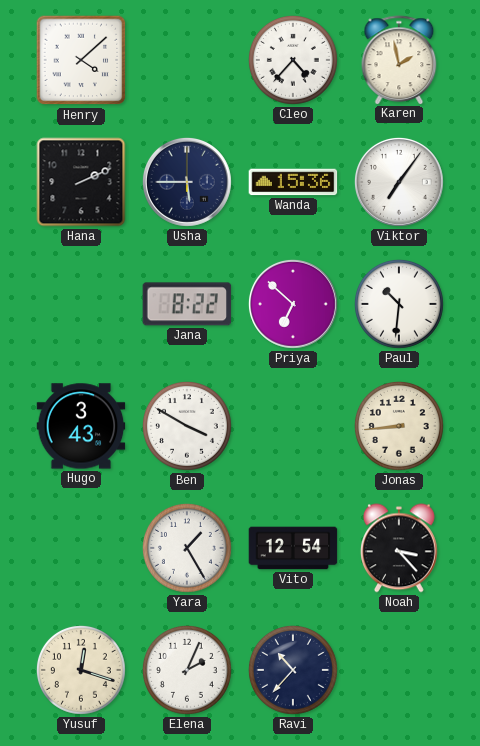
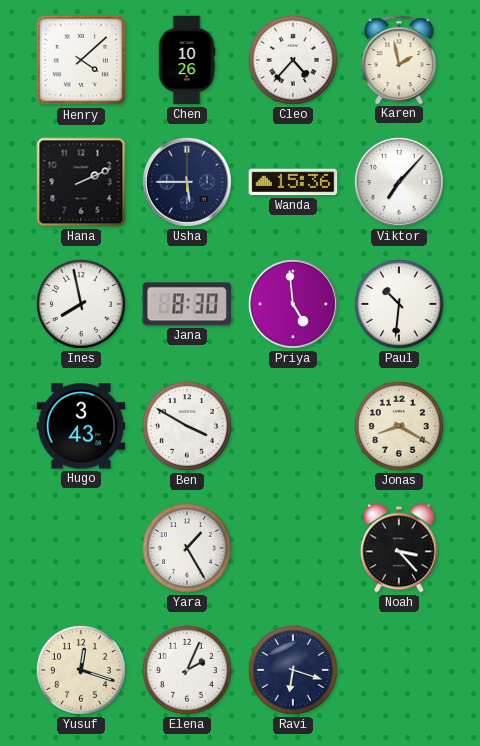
Chen: none -> 10:26
Viktor: 7:06 -> 7:07
Ines: none -> 7:58
Jana: 8:22 -> 8:30
Priya: 6:52 -> 4:59
Jonas: 8:44 -> 8:20
Vito: 12:54 -> none
Ravi: 10:37 -> 6:18
